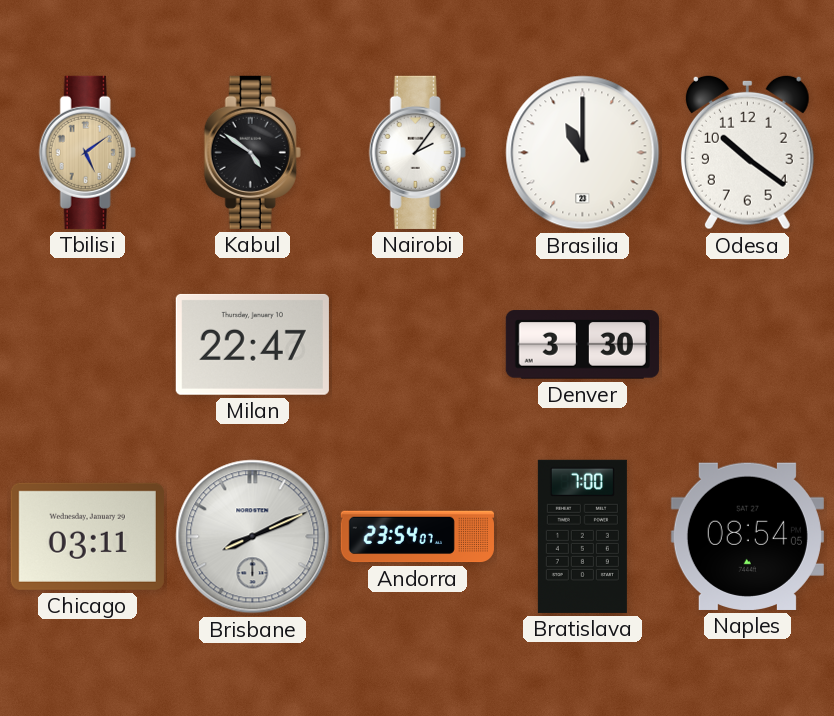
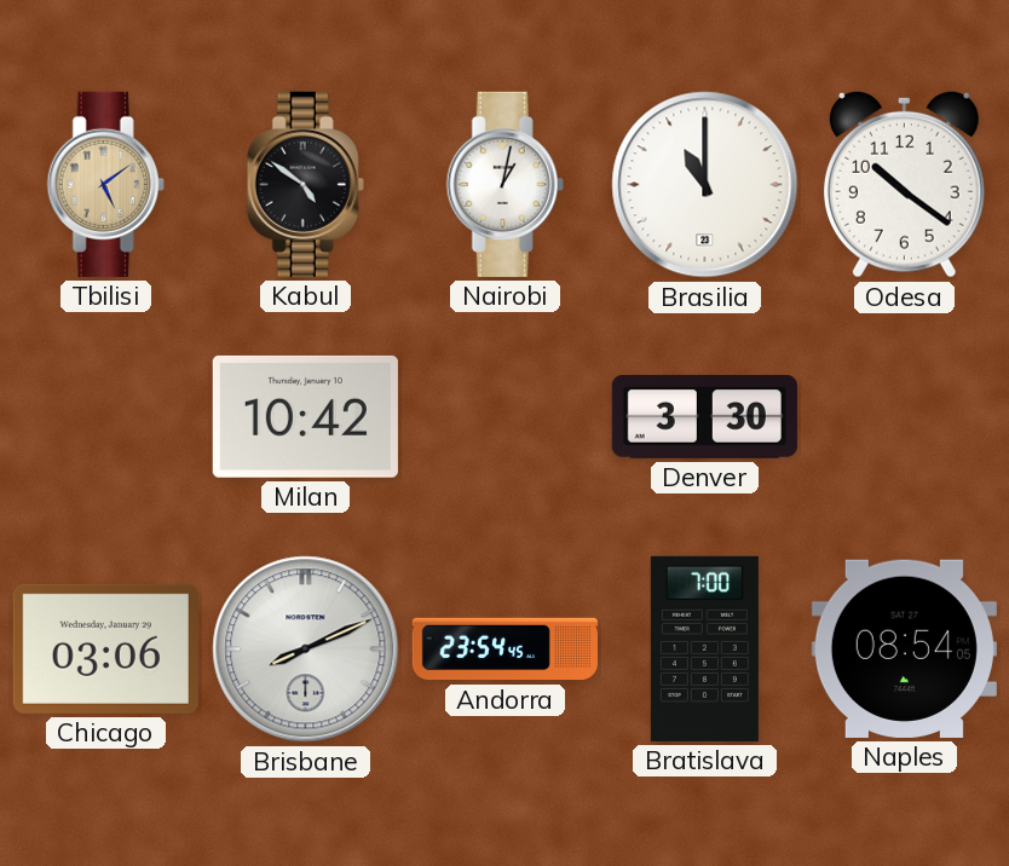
Nairobi: 2:06 -> 1:02
Milan: 22:47 -> 10:42
Chicago: 03:11 -> 03:06
Andorra: 23:54:07 -> 23:54:45
